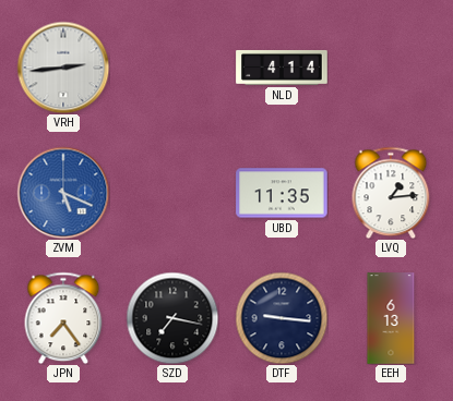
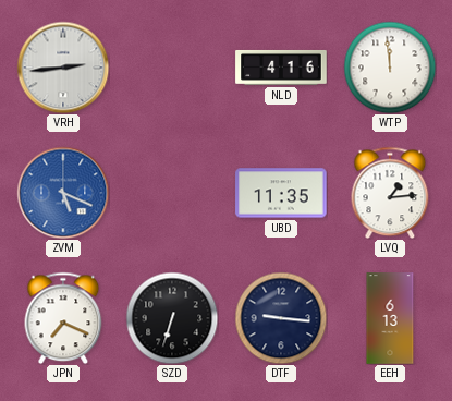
NLD: 4:14 -> 4:16
WTP: none -> 11:59
JPN: 7:24 -> 7:19
SZD: 7:17 -> 6:33
